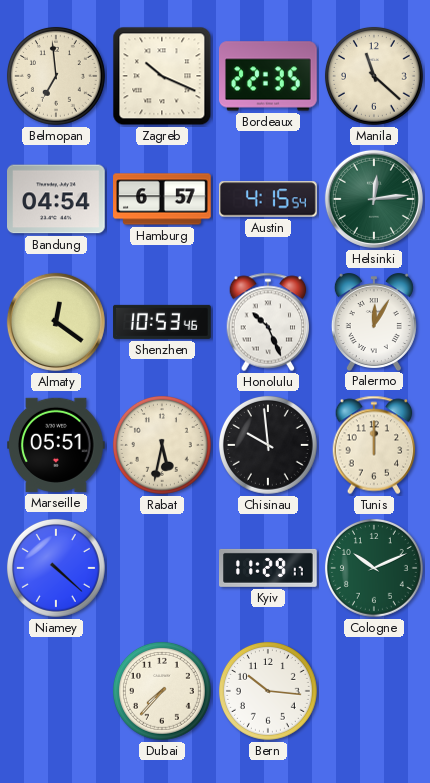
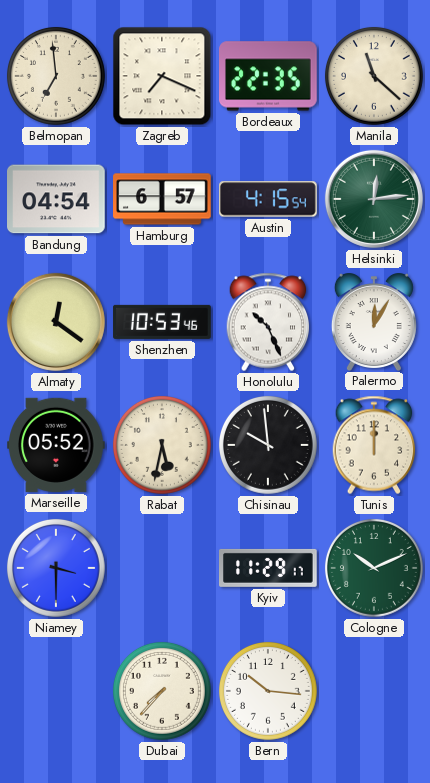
Zagreb: 10:19 -> 7:19
Marseille: 05:51 -> 05:52
Niamey: 4:22 -> 3:30
